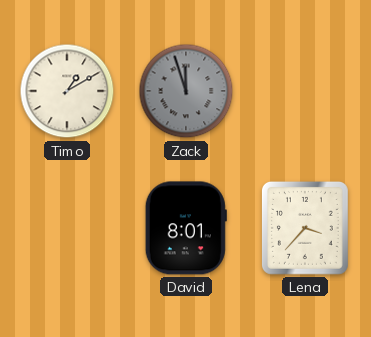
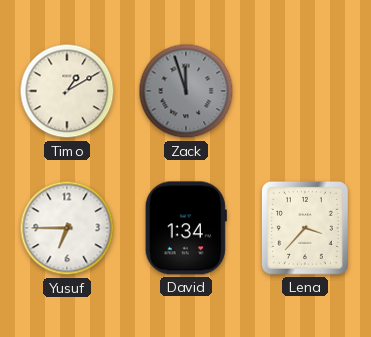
Yusuf: none -> 6:45
David: 8:01 -> 1:34
